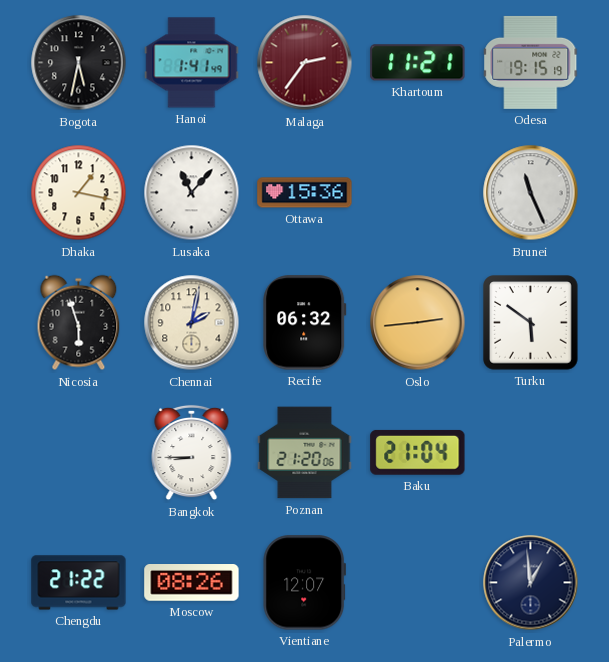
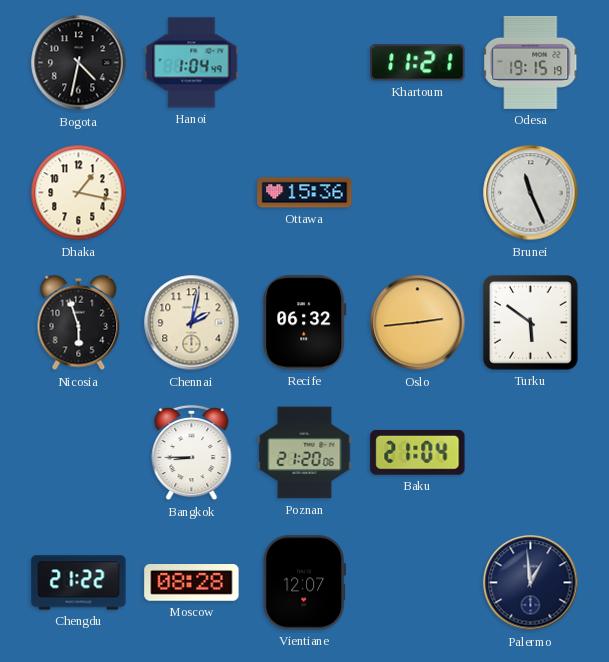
Bogota: 5:32 -> 4:32
Hanoi: 1:41 -> 1:04
Malaga: 2:36 -> none
Lusaka: 11:07 -> none
Moscow: 08:26 -> 08:28
